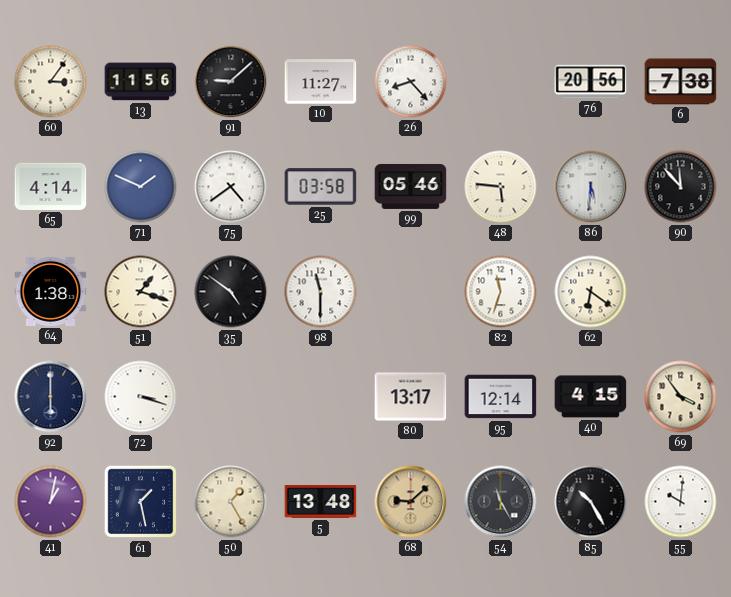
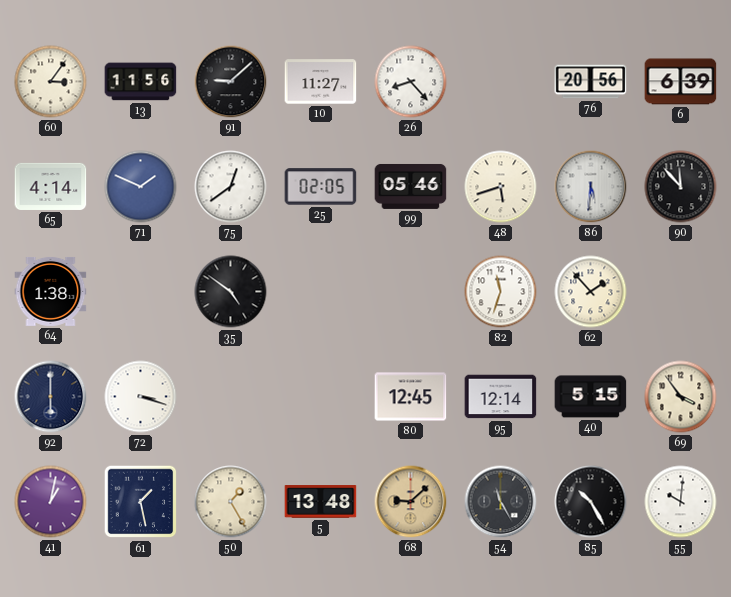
6: 7:38 -> 6:39
75: 4:39 -> 12:39
25: 03:58 -> 02:05
48: 5:46 -> 5:42
51: 1:18 -> none
98: 11:30 -> none
62: 6:21 -> 1:53
80: 13:17 -> 12:45
40: 4:15 -> 5:15
